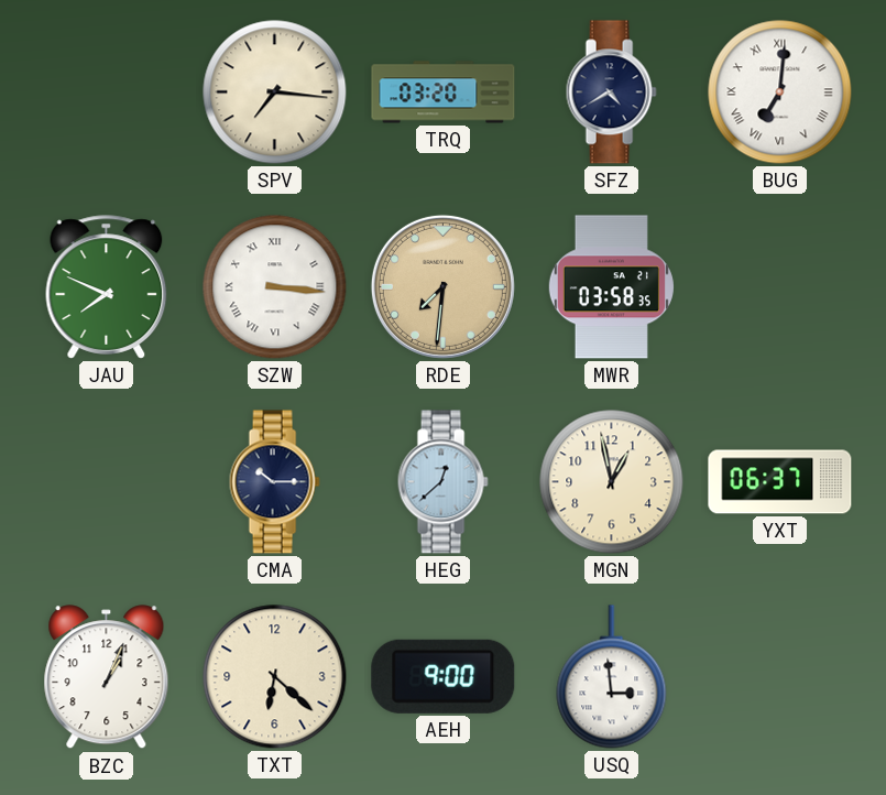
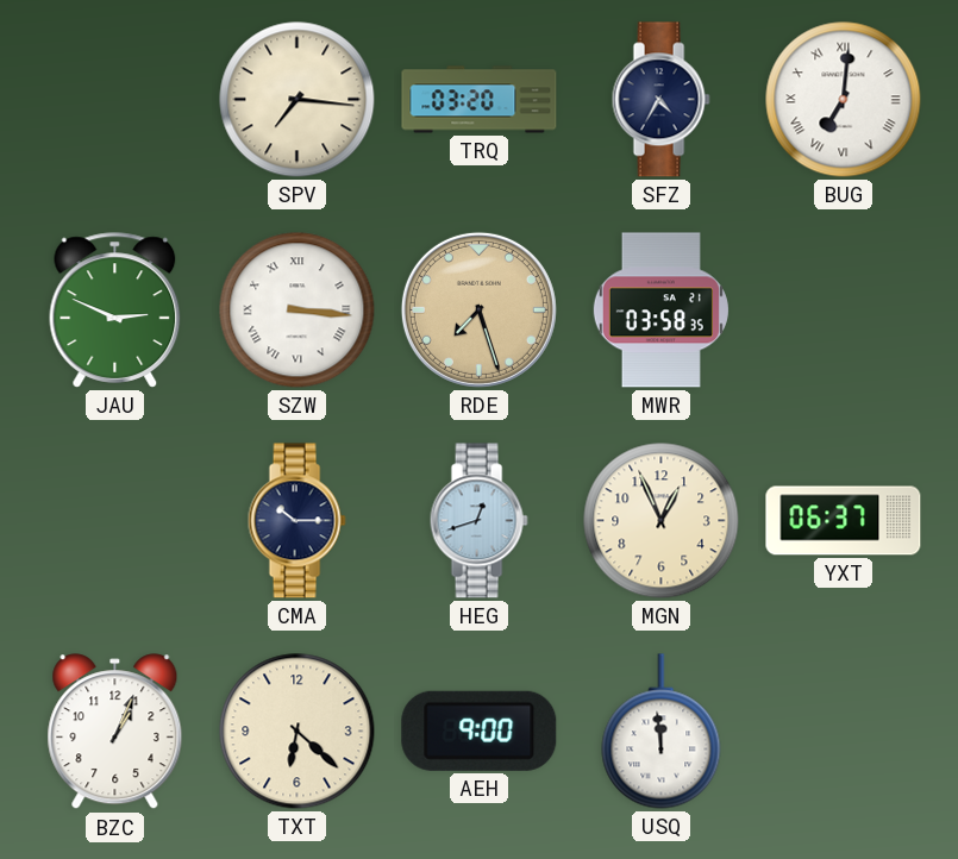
SFZ: 4:40 -> 4:35
JAU: 7:49 -> 2:49
RDE: 7:31 -> 7:27
HEG: 12:38 -> 12:42
MGN: 12:58 -> 12:56
USQ: 2:59 -> 11:59
